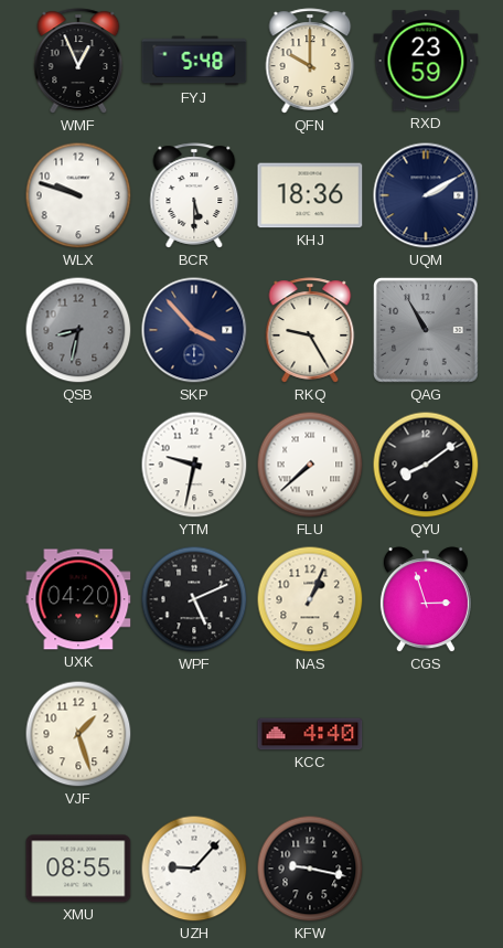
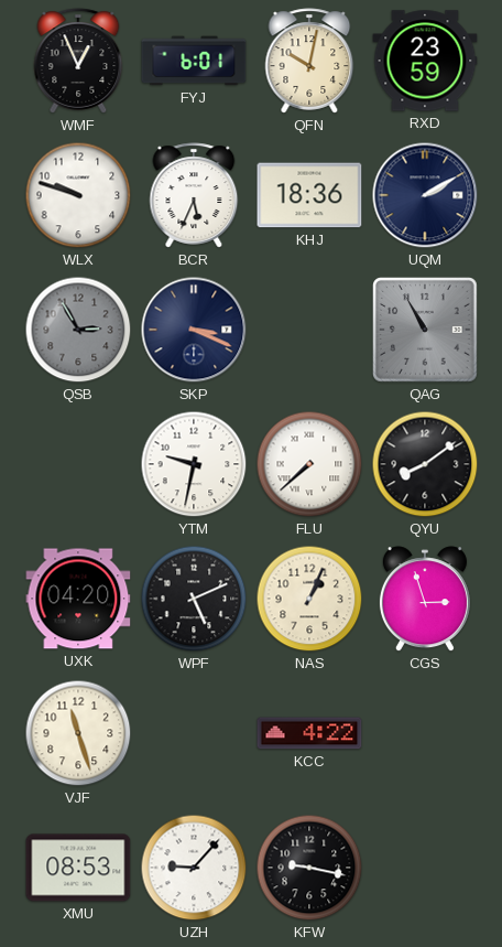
FYJ: 5:48 -> 6:01
QFN: 10:00 -> 10:02
BCR: 5:30 -> 5:34
QSB: 8:32 -> 2:55
SKP: 3:53 -> 3:19
RKQ: 9:25 -> none
VJF: 1:27 -> 11:27
KCC: 4:40 -> 4:22
XMU: 08:55 -> 08:53
